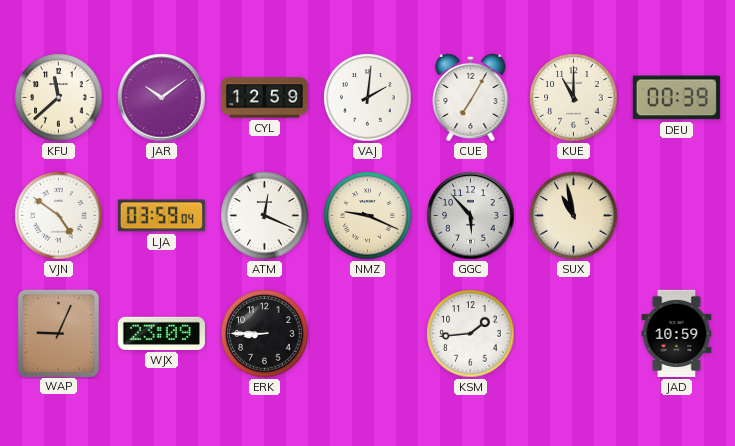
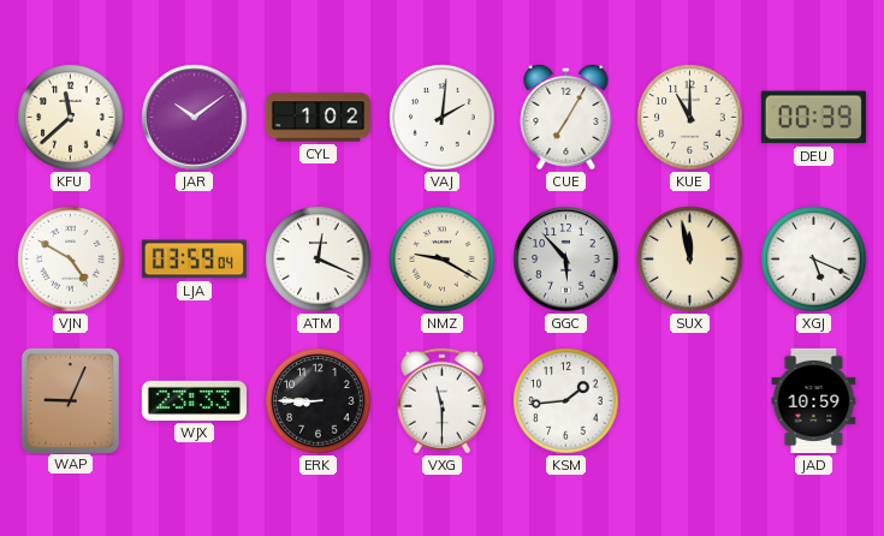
CYL: 12:59 -> 1:02
VJN: 4:51 -> 4:50
NMZ: 9:19 -> 9:20
SUX: 10:58 -> 11:58
XGJ: none -> 5:19
WJX: 23:09 -> 23:33
VXG: none -> 11:30
